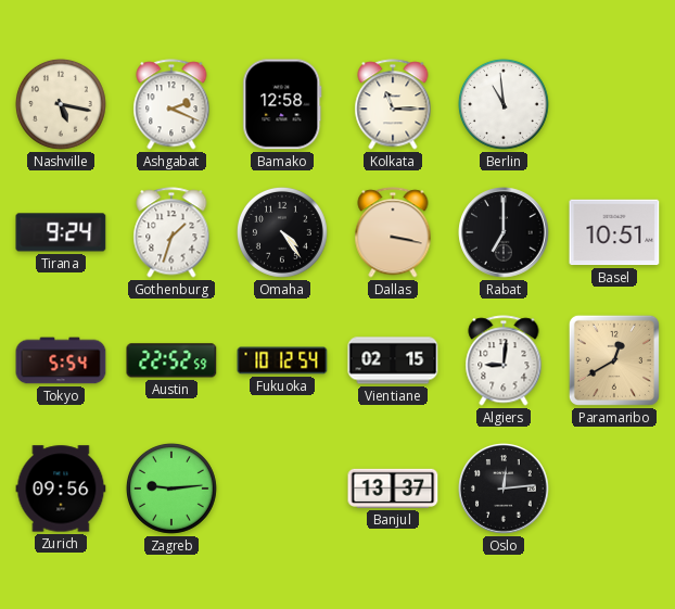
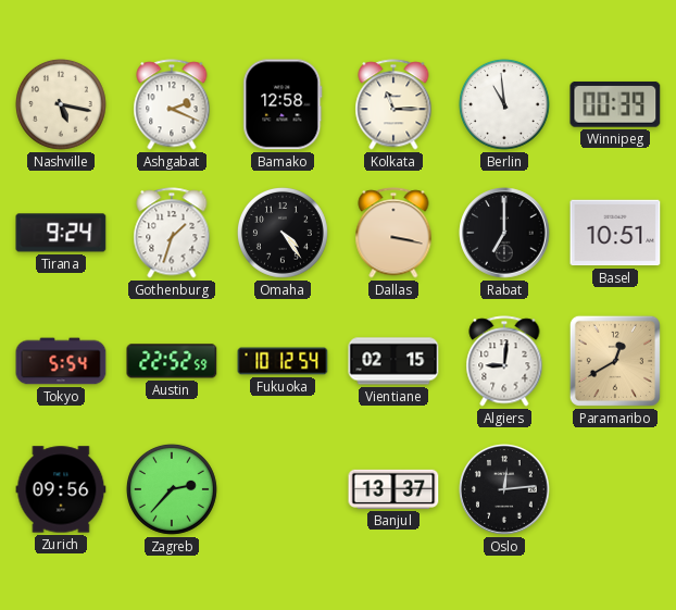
Winnipeg: none -> 00:39
Zagreb: 9:14 -> 2:37
